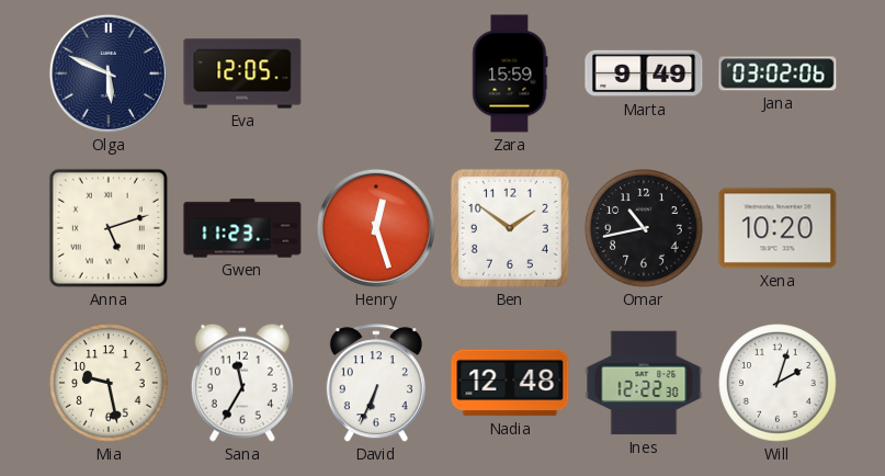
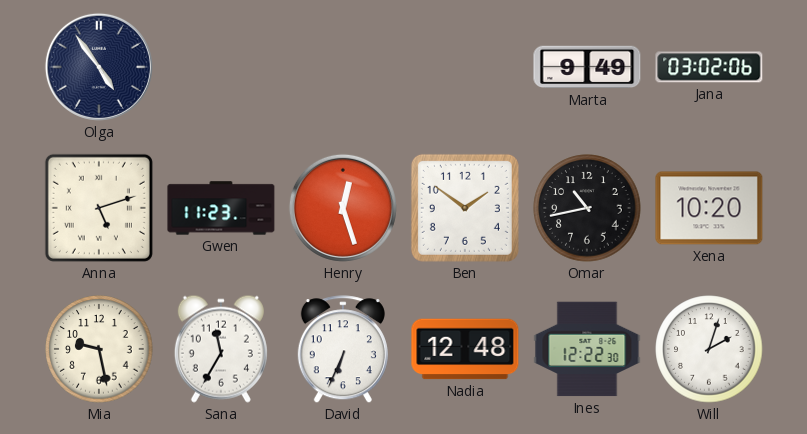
Olga: 5:49 -> 4:54
Eva: 12:05 -> none
Zara: 15:59 -> none
